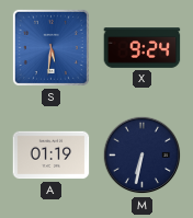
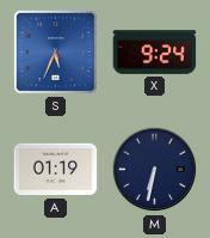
S: 5:31 -> 5:34
